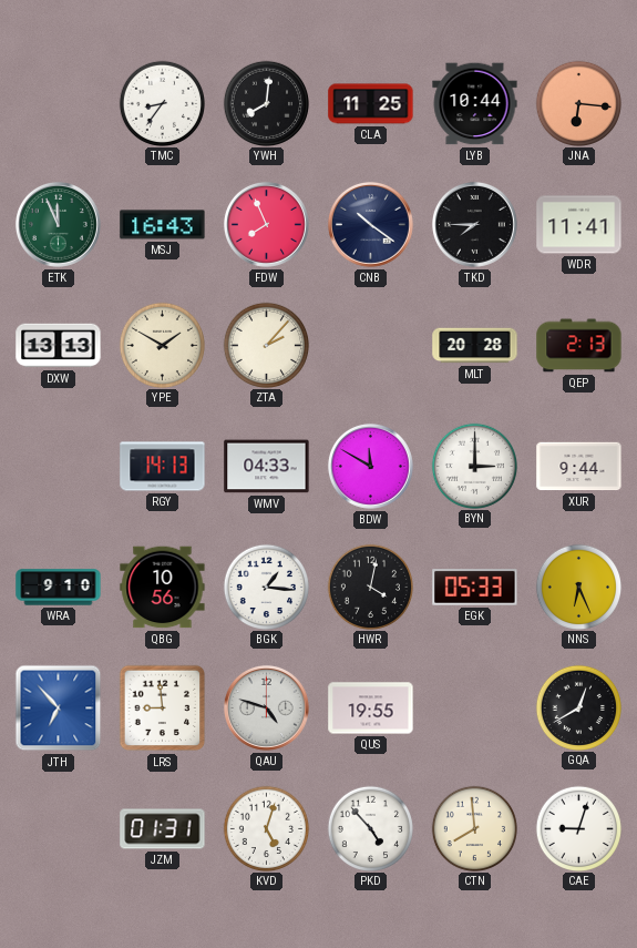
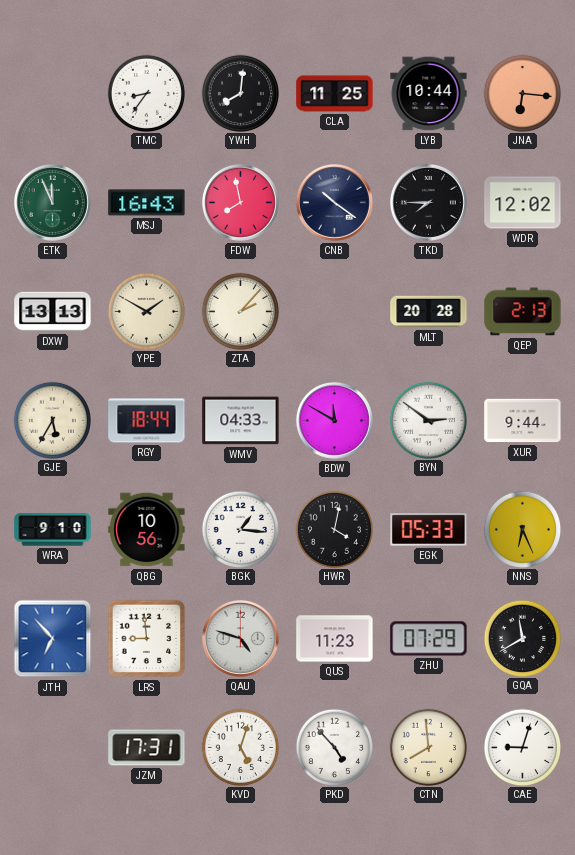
FDW: 7:56 -> 7:58
WDR: 11:41 -> 12:02
GJE: none -> 5:35
RGY: 14:13 -> 18:44
BYN: 3:00 -> 2:51
QUS: 19:55 -> 11:23
ZHU: none -> 07:29
GQA: 12:40 -> 11:40
JZM: 01:31 -> 17:31
